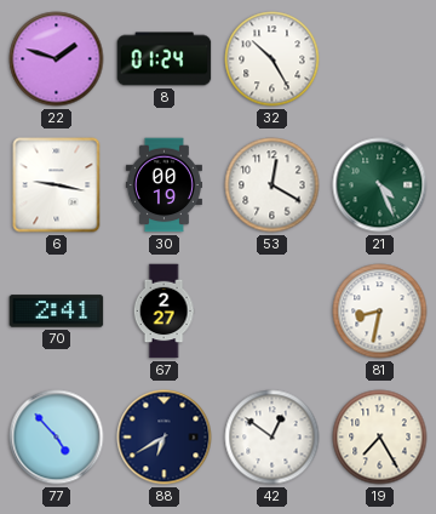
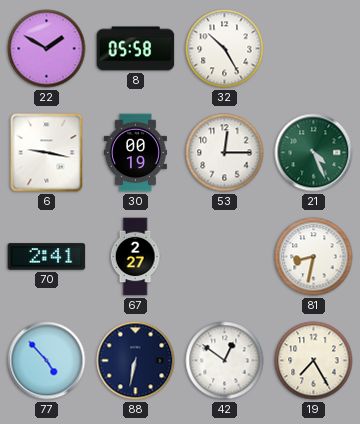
22: 1:48 -> 1:50
8: 01:24 -> 05:58
53: 12:20 -> 12:15
88: 6:40 -> 6:32
